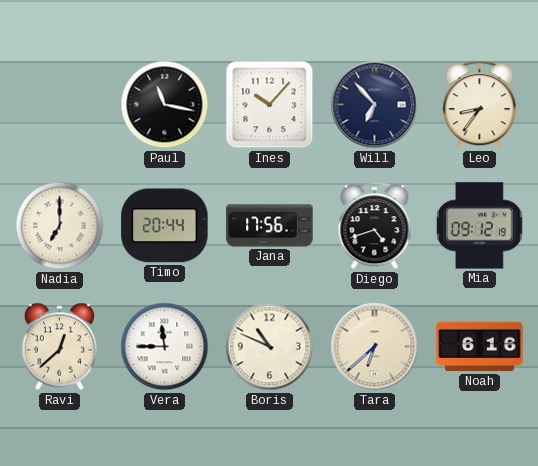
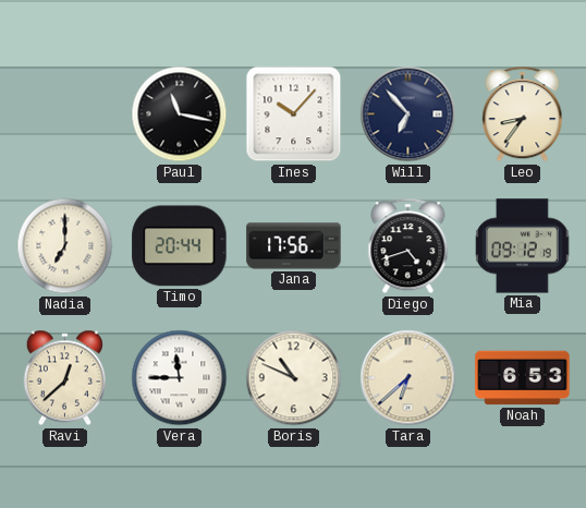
Noah: 6:16 -> 6:53
